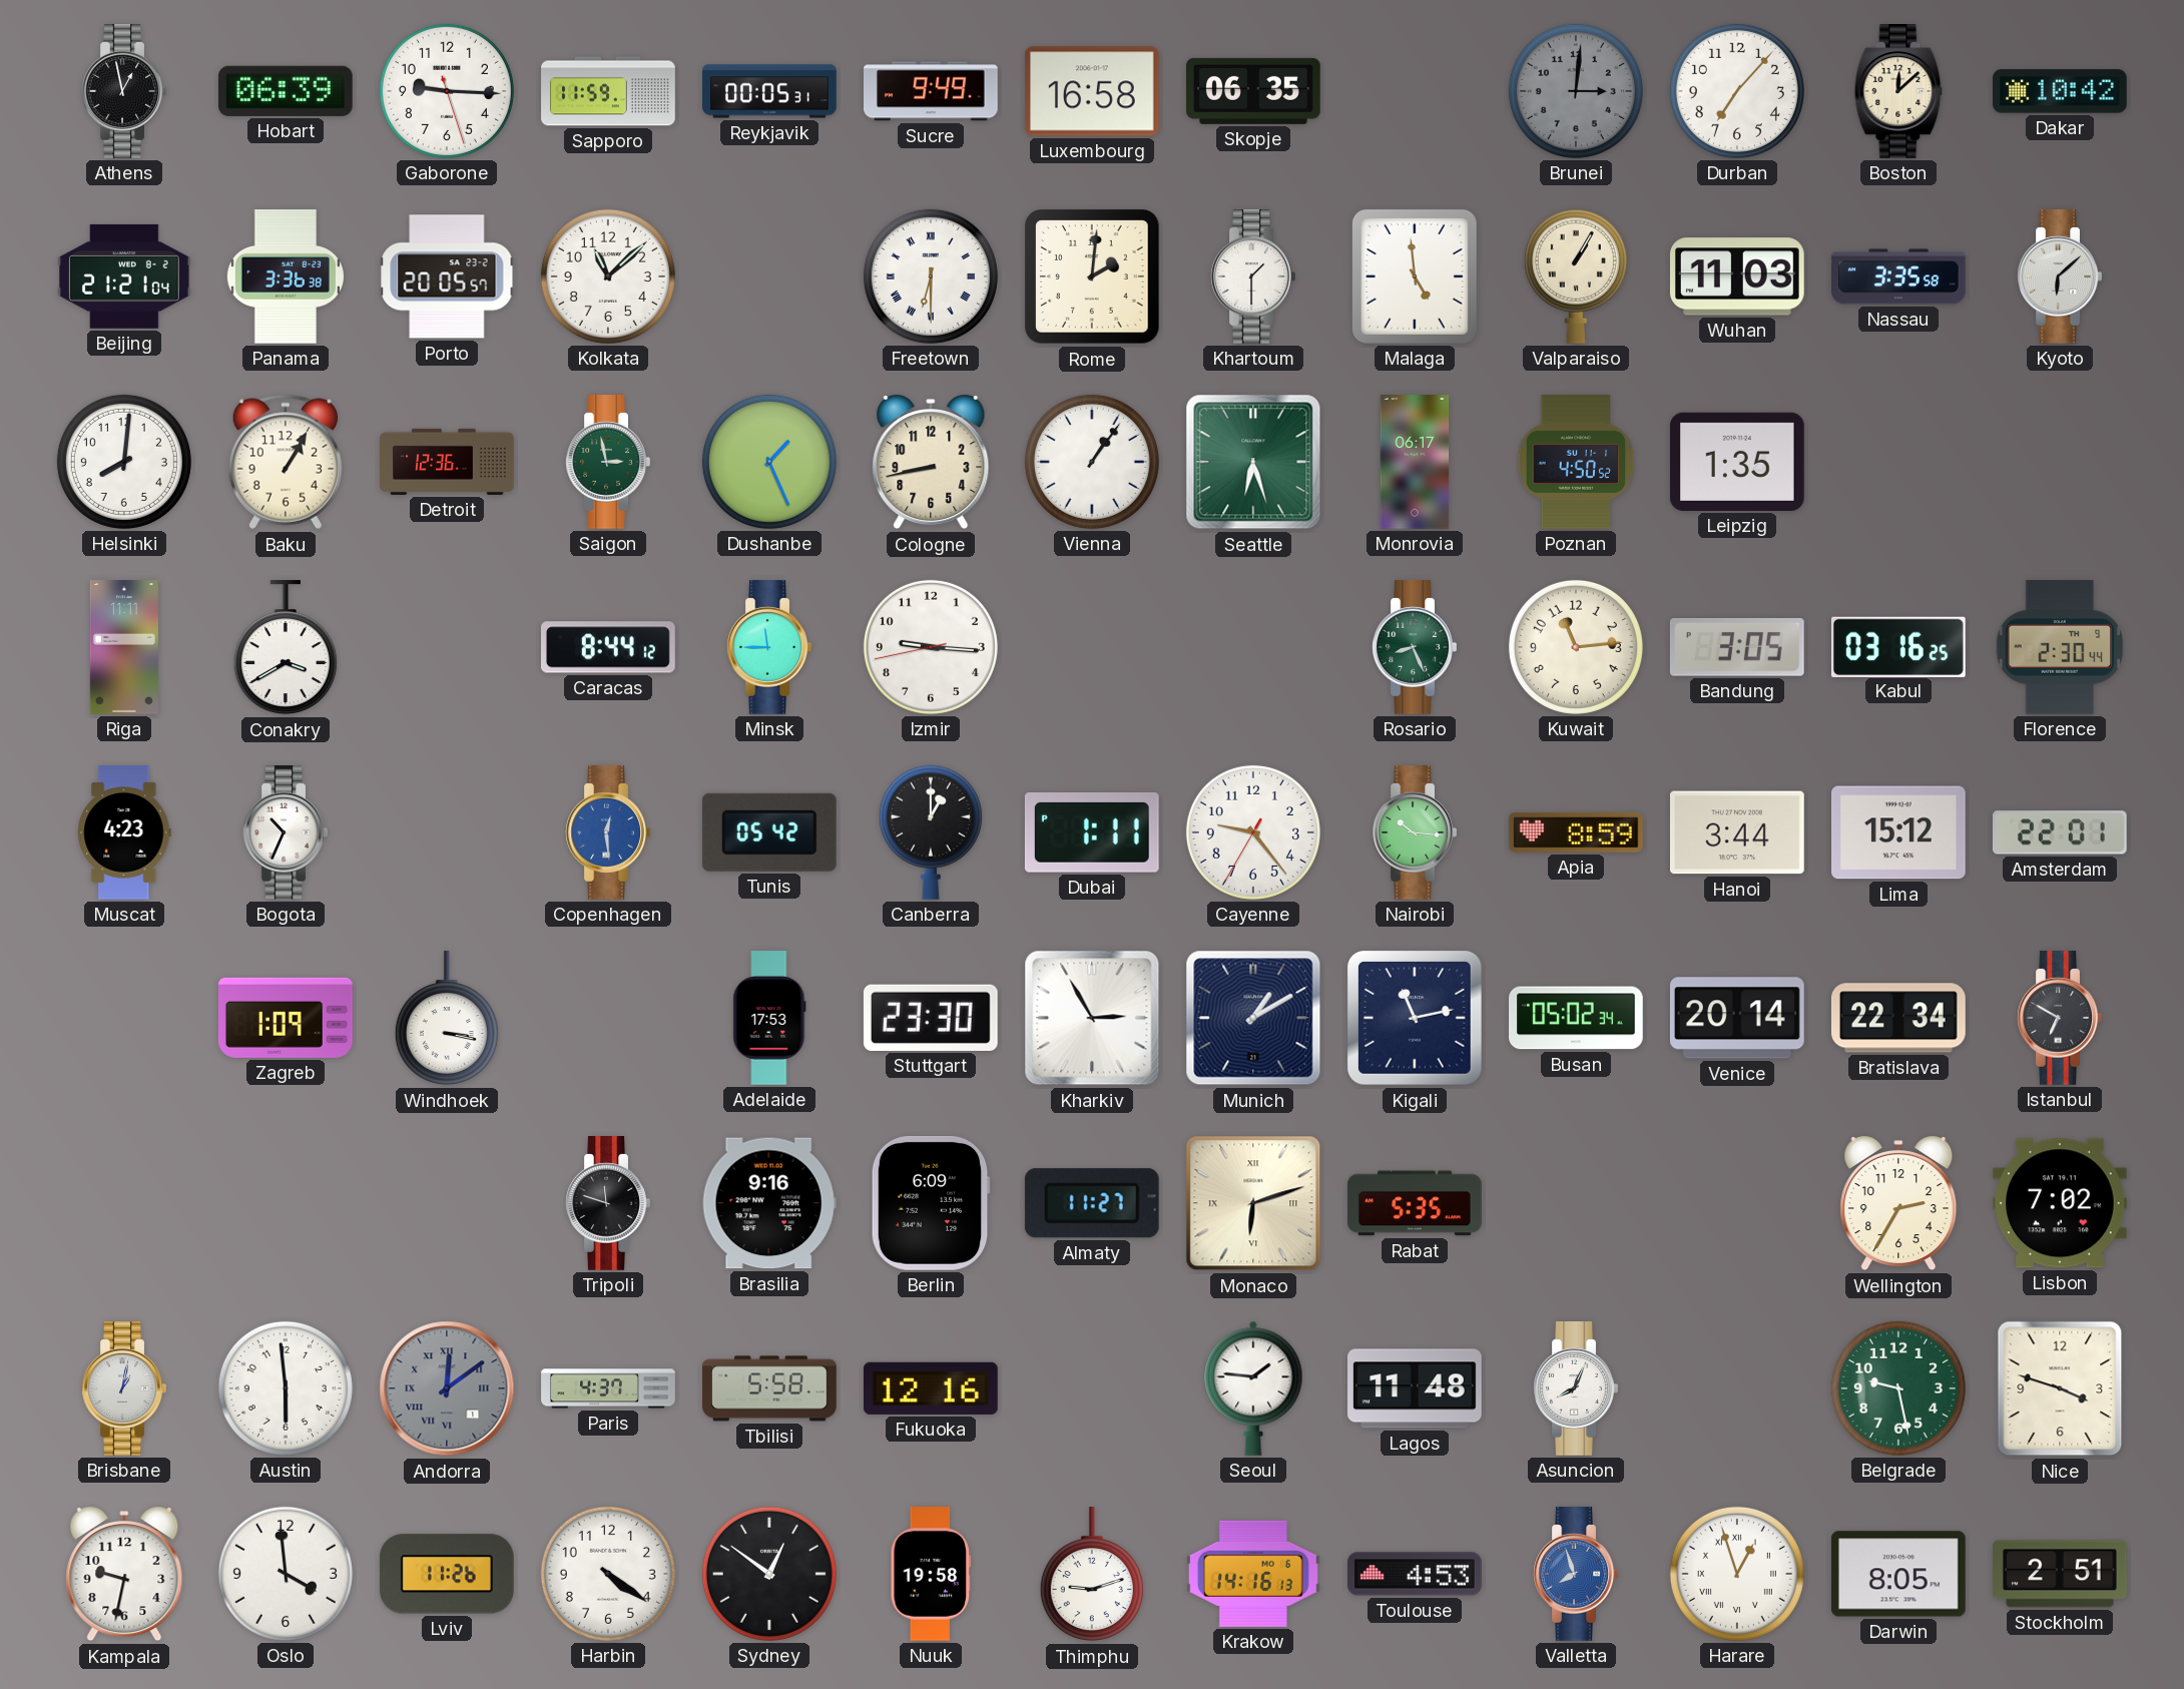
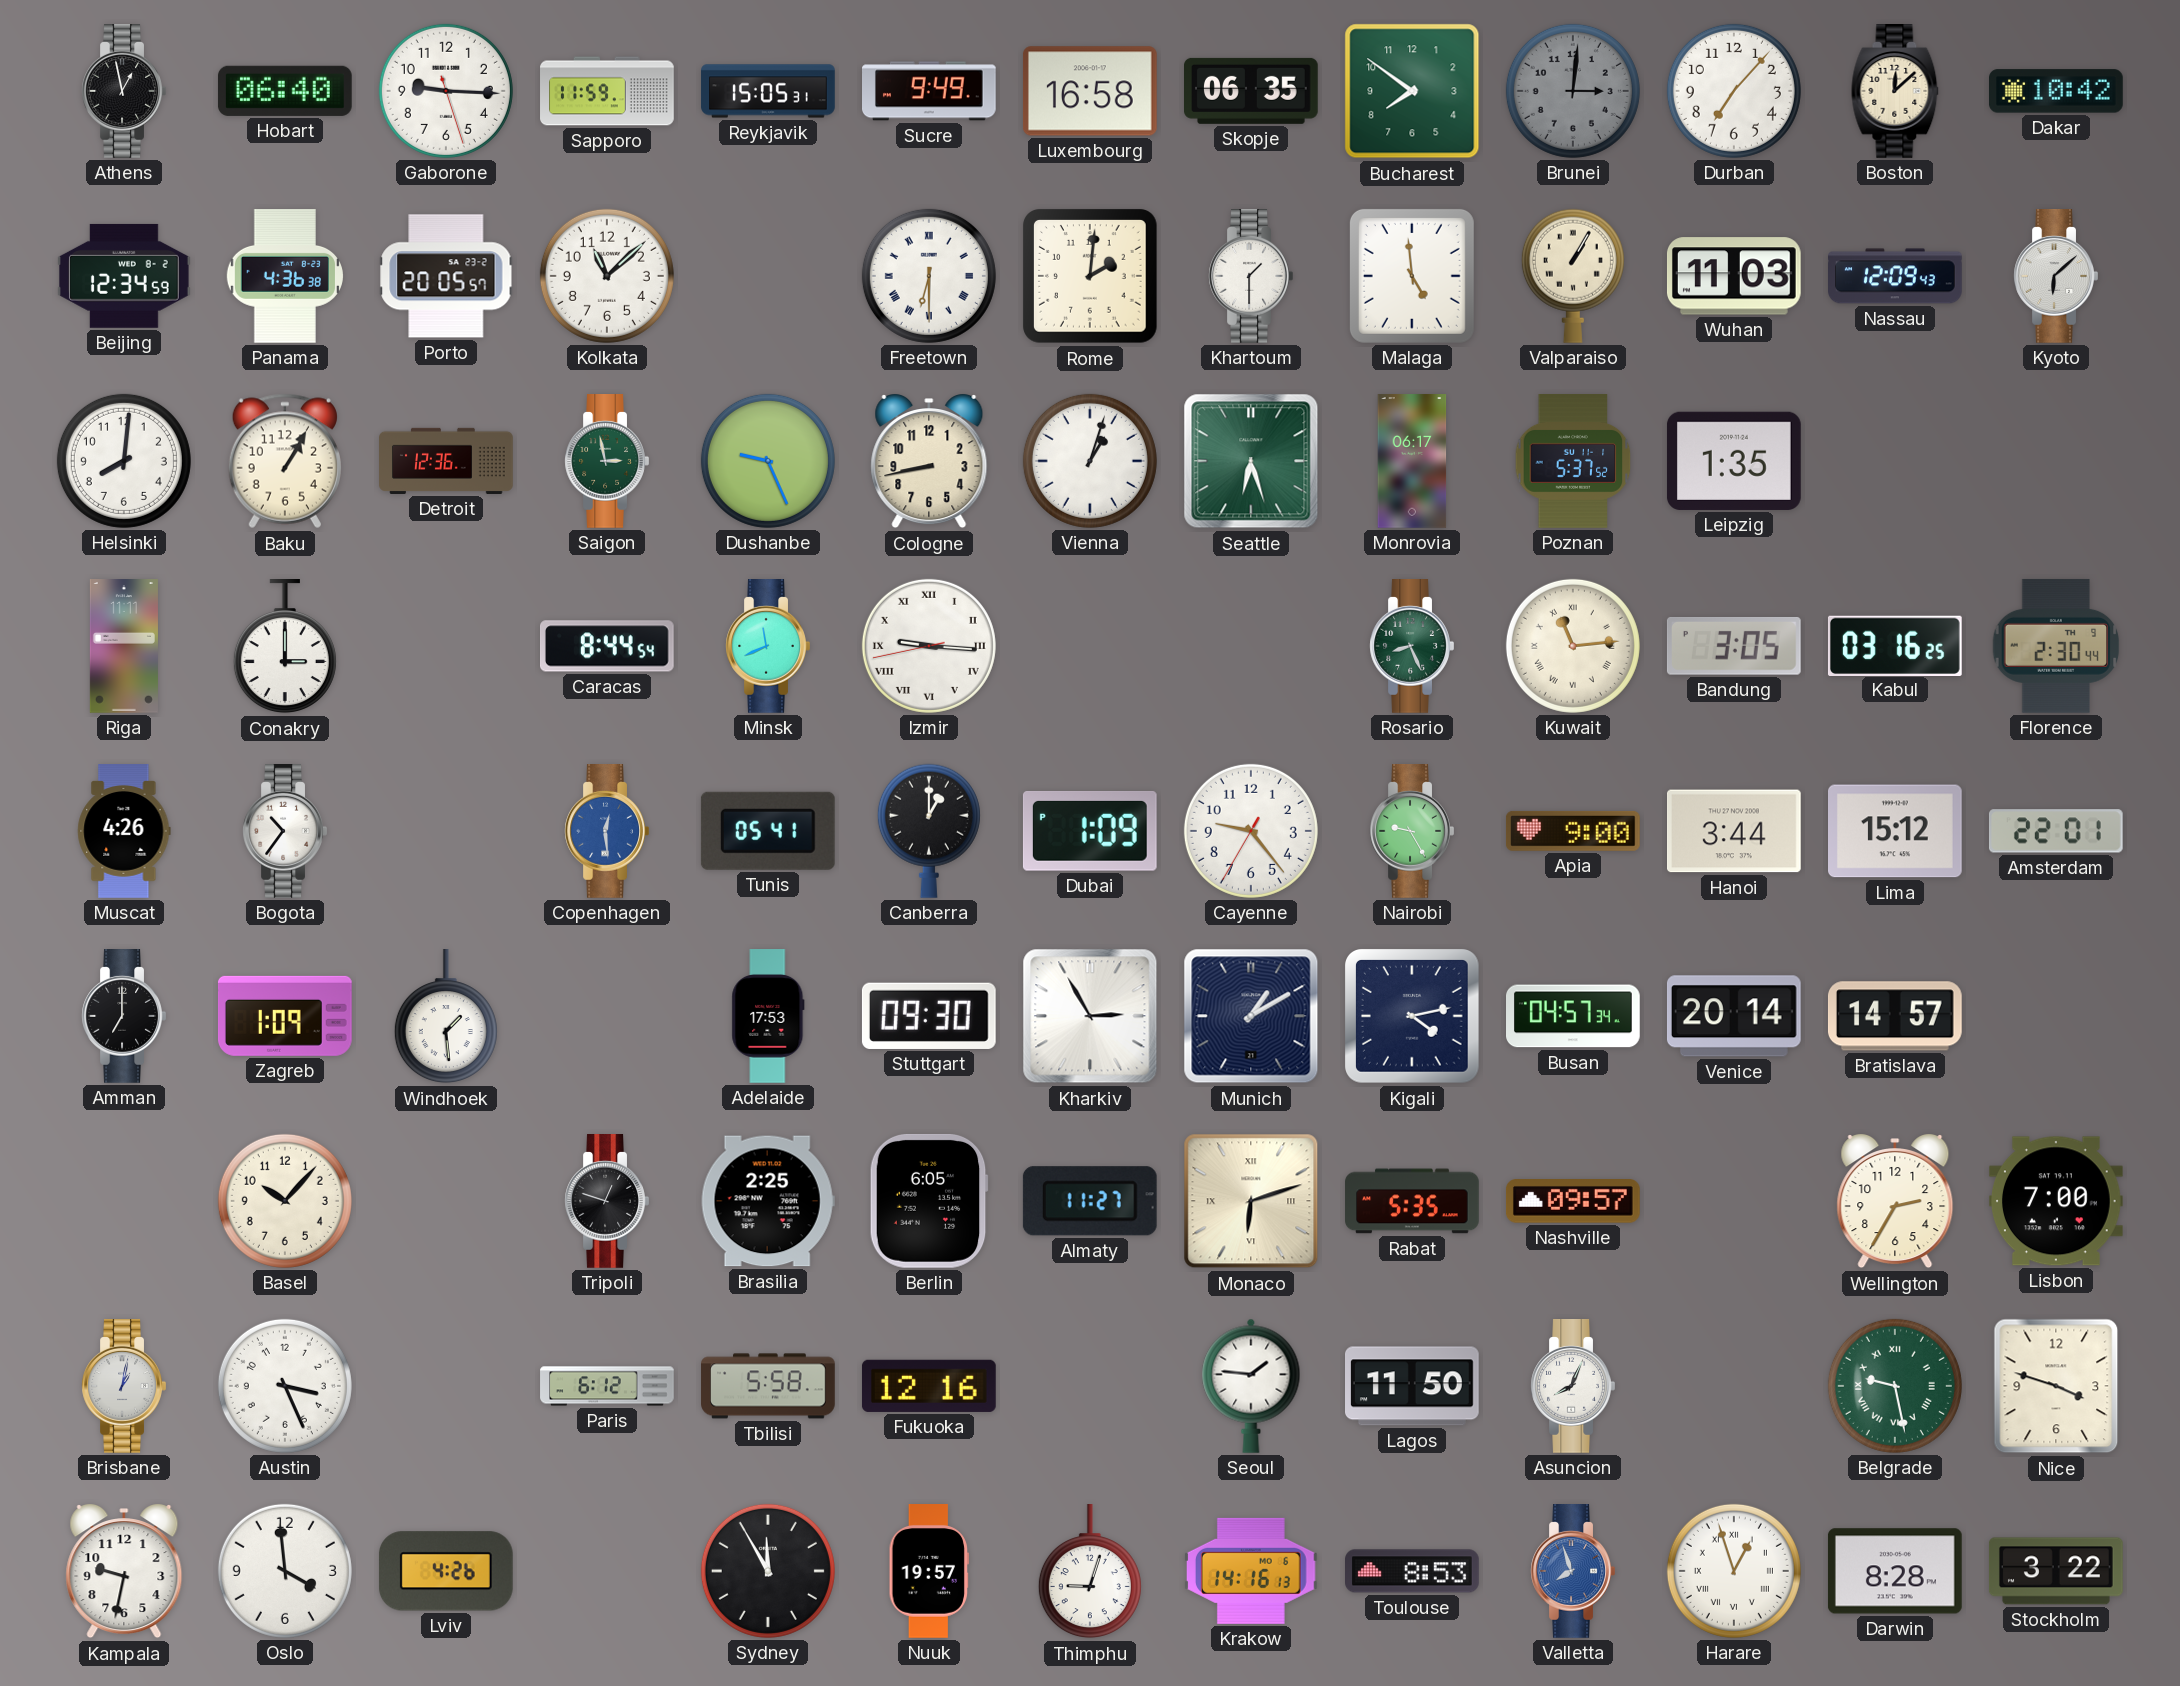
Hobart: 06:39 -> 06:40
Reykjavik: 00:05 -> 15:05
Bucharest: none -> 7:51
Beijing: 21:21 -> 12:34
Panama: 3:36 -> 4:36
Nassau: 3:35 -> 12:09
Dushanbe: 1:26 -> 9:26
Vienna: 1:06 -> 1:03
Poznan: 4:50 -> 5:37
Conakry: 3:40 -> 3:00
Caracas: 8:44:12 -> 8:44:54
Minsk: 11:45 -> 11:41
Izmir numerals: Arabic -> Roman
Kuwait numerals: Arabic -> Roman
Muscat: 4:23 -> 4:26
Bogota: 10:34 -> 10:36
Tunis: 05:42 -> 05:41
Dubai: 1:11 -> 1:09
Nairobi: 10:16 -> 9:25
Apia: 8:59 -> 9:00
Amman: none -> 7:00
Windhoek: 3:17 -> 1:29
Stuttgart: 23:30 -> 09:30
Kigali: 11:13 -> 4:13
Busan: 05:02 -> 04:57
Bratislava: 22:34 -> 14:57
Istanbul: 6:50 -> none
Basel: none -> 10:07
Tripoli: 11:48 -> 12:48
Brasilia: 9:16 -> 2:25
Berlin: 6:09 -> 6:05
Nashville: none -> 09:57
Lisbon: 7:02 -> 7:00
Austin: 5:59 -> 3:26
Andorra: 12:09 -> none
Paris: 4:37 -> 6:12
Lagos: 11:48 -> 11:50
Belgrade numerals: Arabic -> Roman
Lviv: 11:26 -> 4:26
Harbin: 4:21 -> none
Sydney: 12:51 -> 11:55
Nuuk: 19:58 -> 19:57
Thimphu: 9:12 -> 9:03
Toulouse: 4:53 -> 8:53
Darwin: 8:05 -> 8:28
Stockholm: 2:51 -> 3:22
